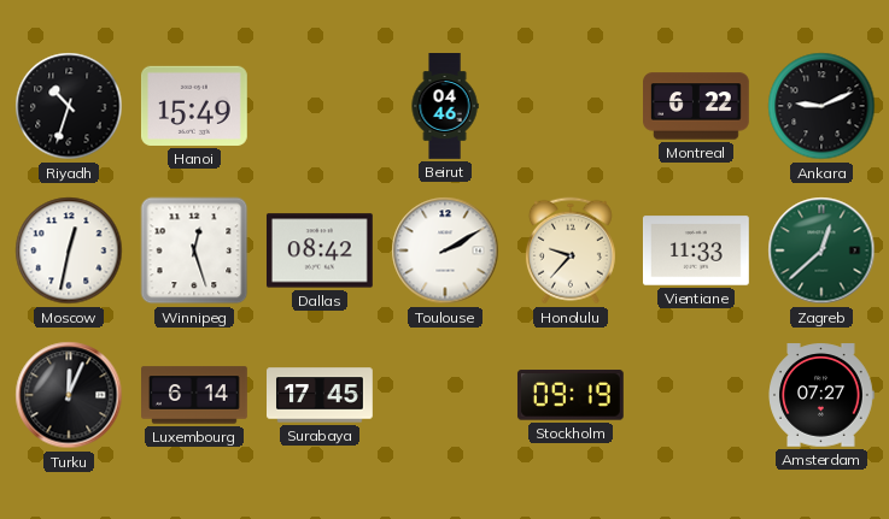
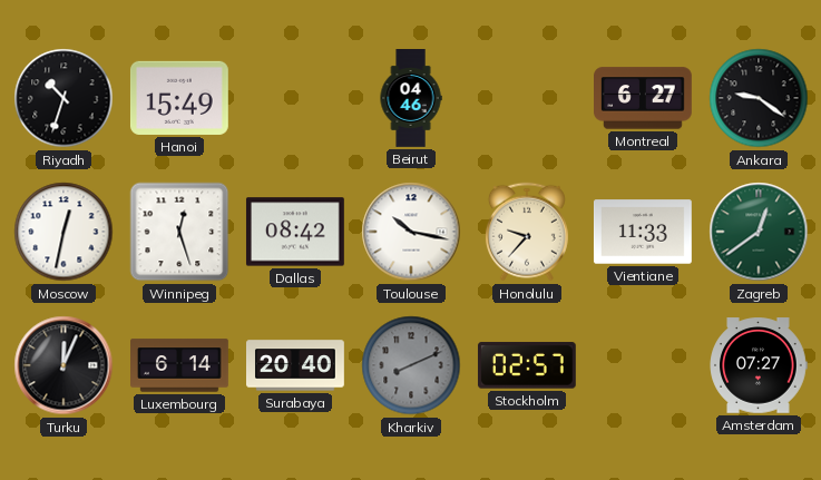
Montreal: 6:22 -> 6:27
Ankara: 9:11 -> 9:21
Toulouse: 2:10 -> 10:17
Zagreb: 12:38 -> 12:39
Surabaya: 17:45 -> 20:40
Kharkiv: none -> 8:11
Stockholm: 09:19 -> 02:57
